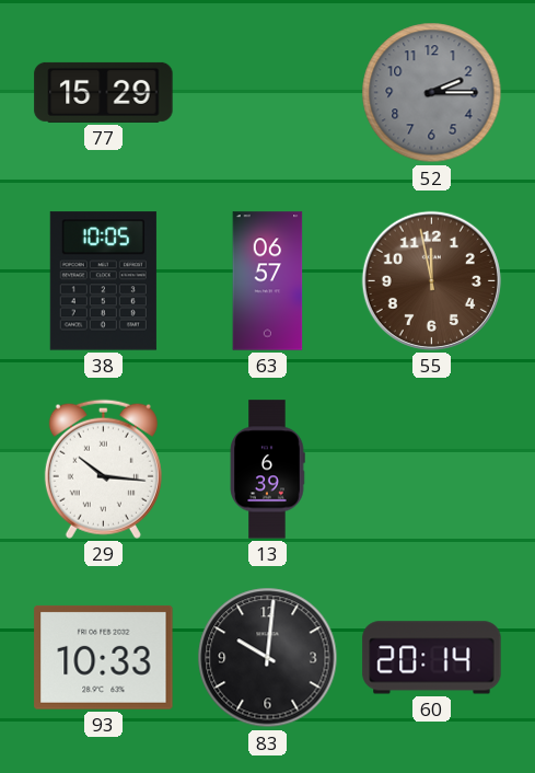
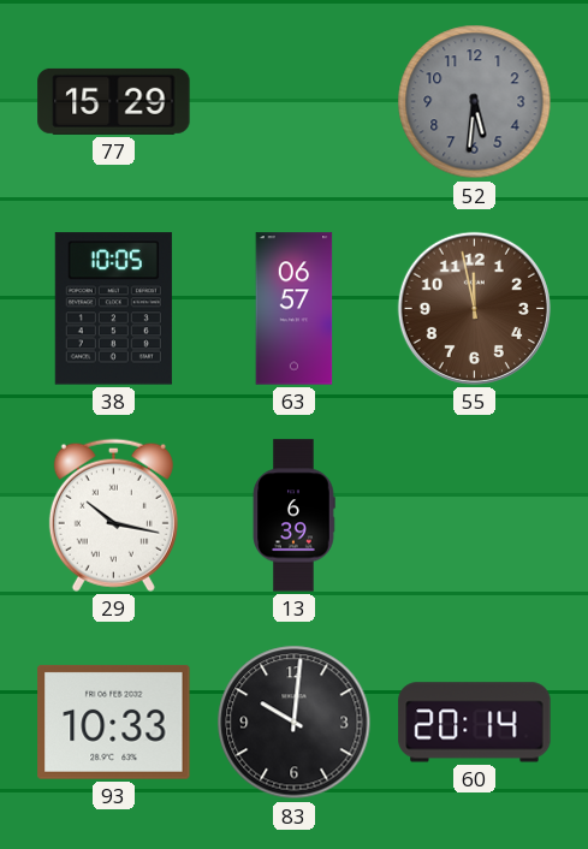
52: 2:15 -> 5:31
29: 10:16 -> 10:17
